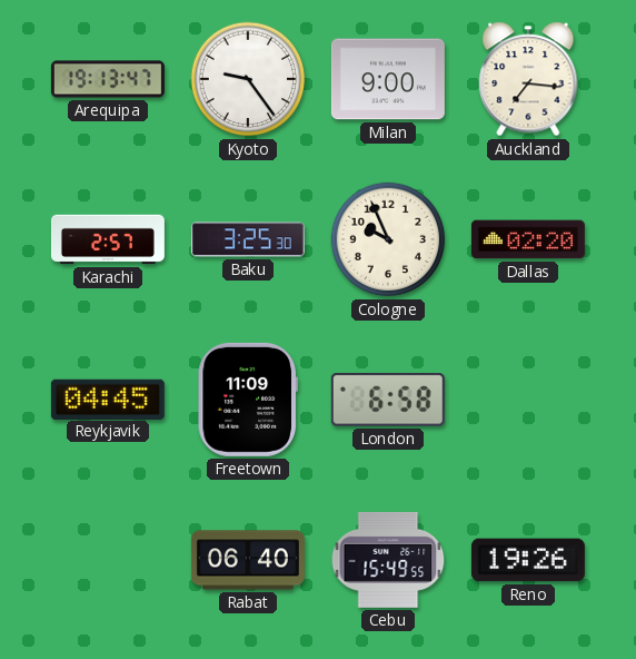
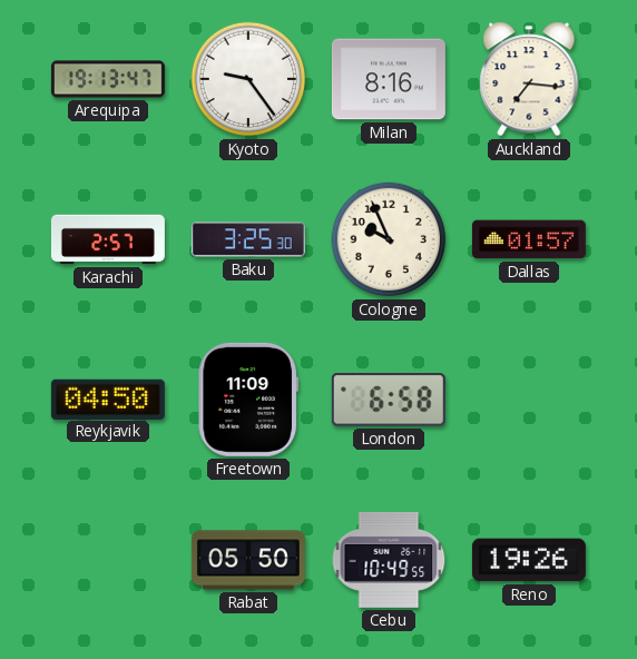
Milan: 9:00 -> 8:16
Dallas: 02:20 -> 01:57
Reykjavik: 04:45 -> 04:50
Rabat: 06:40 -> 05:50
Cebu: 15:49 -> 10:49
